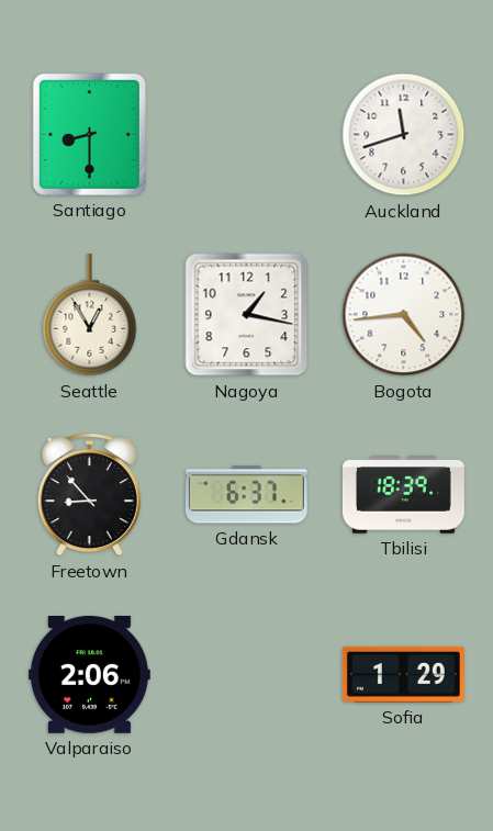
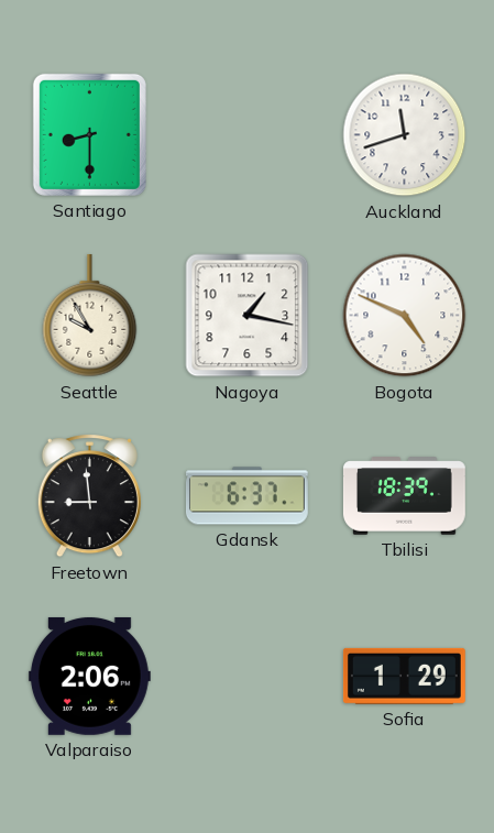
Seattle: 12:55 -> 9:55
Bogota: 4:44 -> 4:49
Freetown: 8:53 -> 8:59
